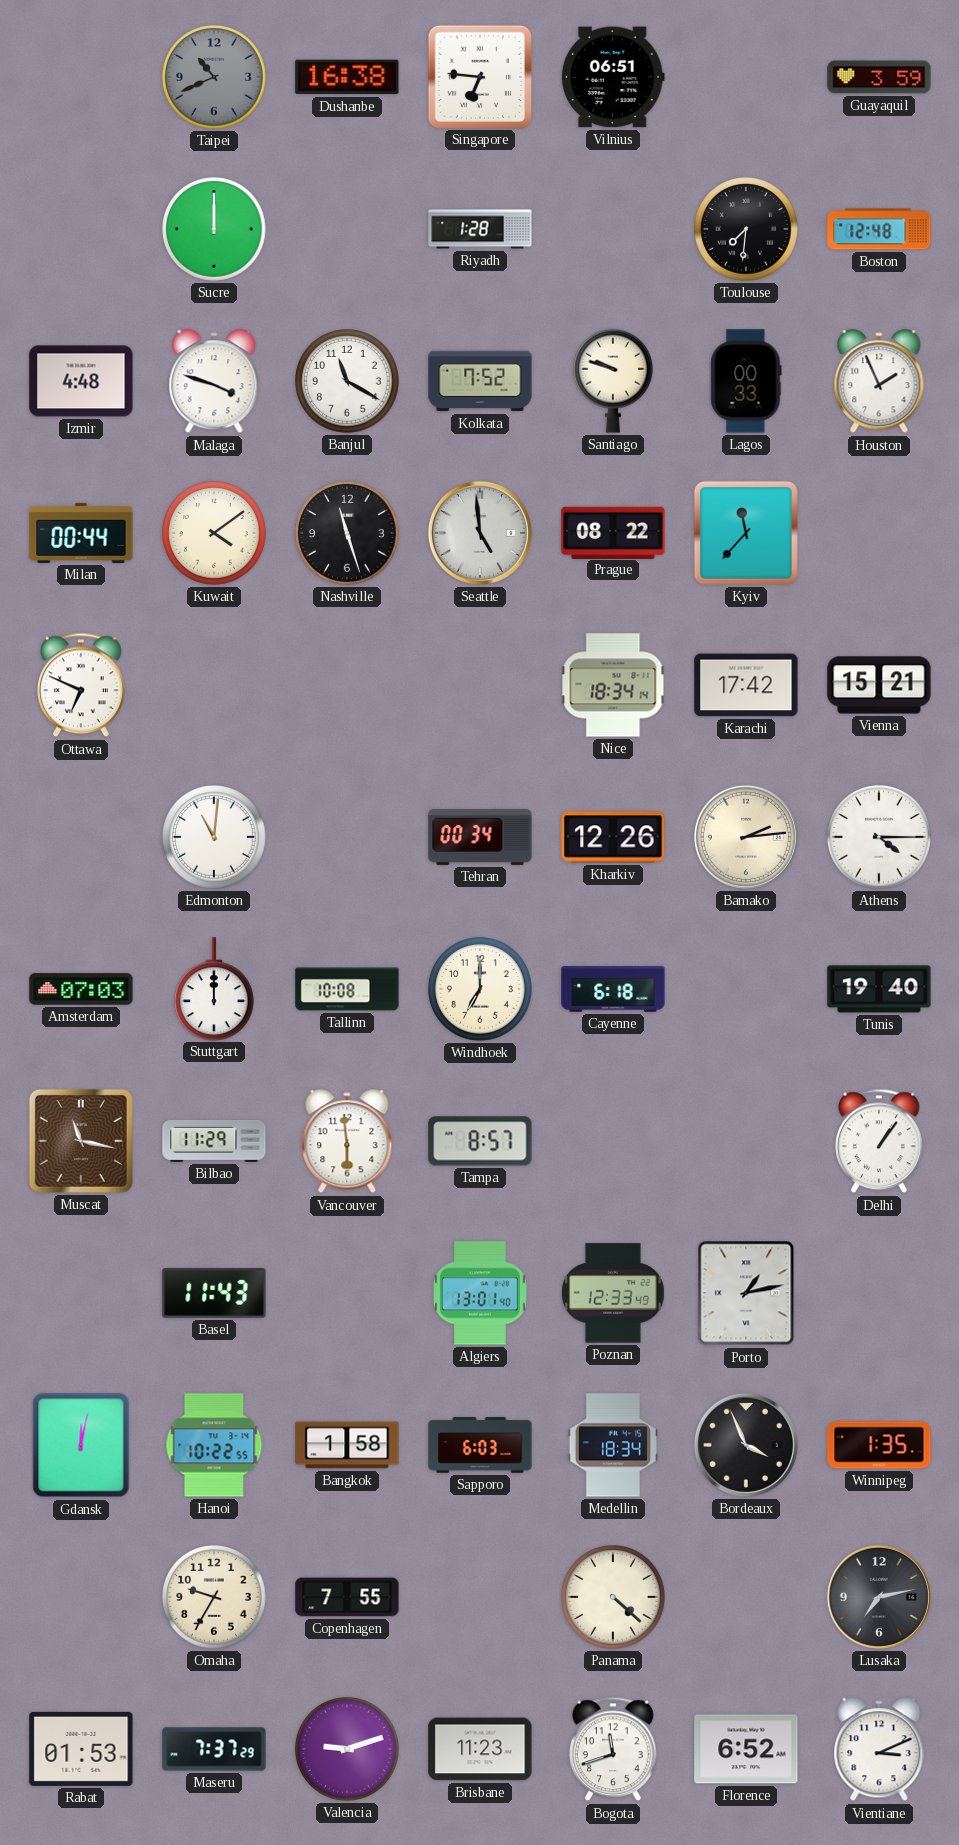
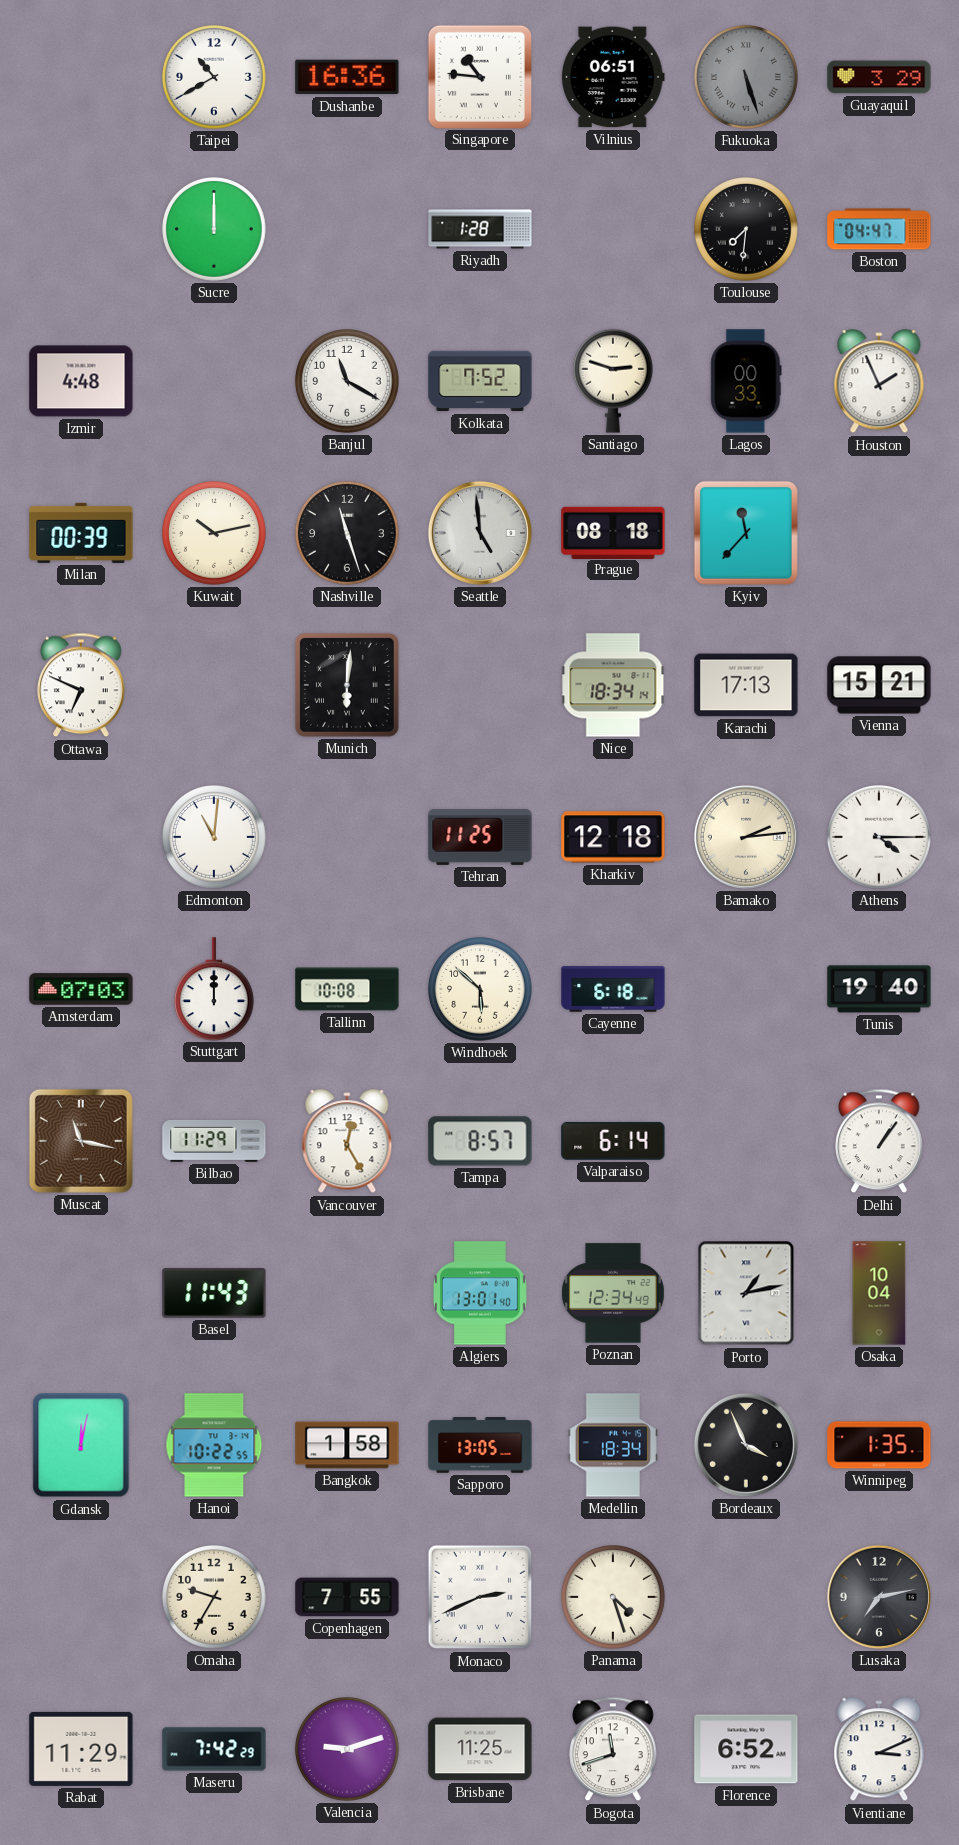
Taipei: 10:41 -> 10:40
Taipei dial: grey -> white
Dushanbe: 16:38 -> 16:36
Singapore: 6:46 -> 10:46
Fukuoka: none -> 5:27
Guayaquil: 3:59 -> 3:29
Boston: 12:48 -> 04:47
Malaga: 3:48 -> none
Santiago: 9:48 -> 2:48
Milan: 00:44 -> 00:39
Kuwait: 4:09 -> 10:13
Prague: 08:22 -> 08:18
Munich: none -> 6:01
Karachi: 17:42 -> 17:13
Tehran: 00:34 -> 11:25
Kharkiv: 12:26 -> 12:18
Windhoek: 7:00 -> 5:52
Vancouver: 5:59 -> 12:25
Valparaiso: none -> 6:14
Poznan: 12:33 -> 12:34
Osaka: none -> 10:04
Sapporo: 6:03 -> 13:05
Monaco: none -> 2:41
Panama: 4:22 -> 4:27
Rabat: 01:53 -> 11:29
Maseru: 7:37 -> 7:42
Brisbane: 11:23 -> 11:25
